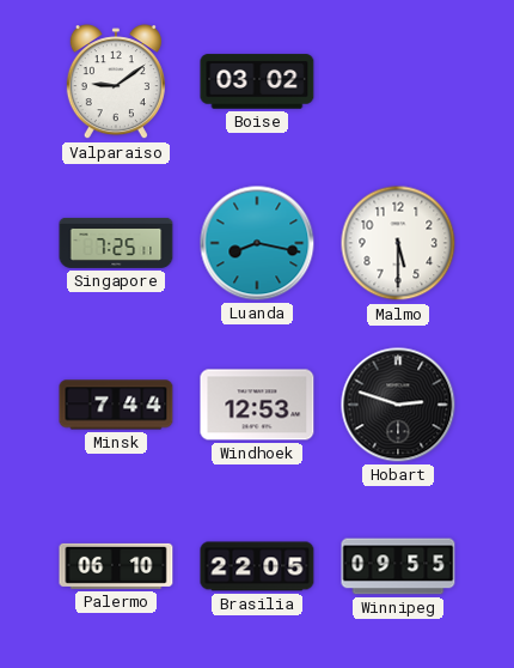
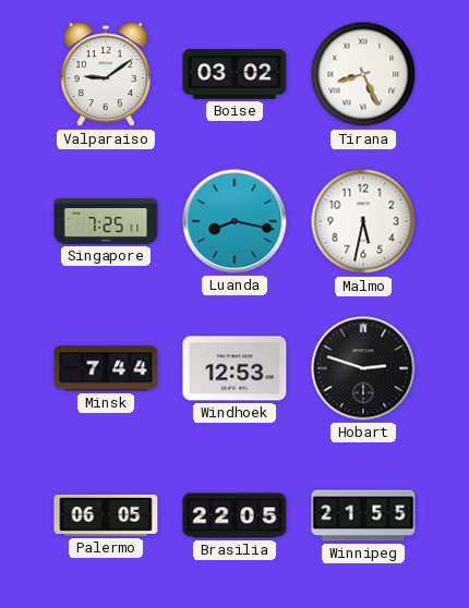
Tirana: none -> 8:26
Malmo: 5:30 -> 5:32
Palermo: 06:10 -> 06:05
Winnipeg: 09:55 -> 21:55
